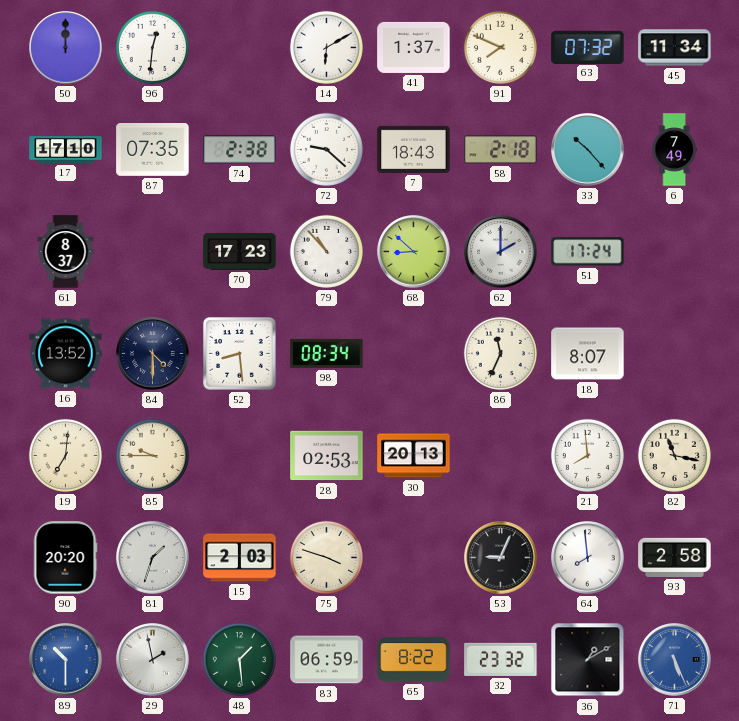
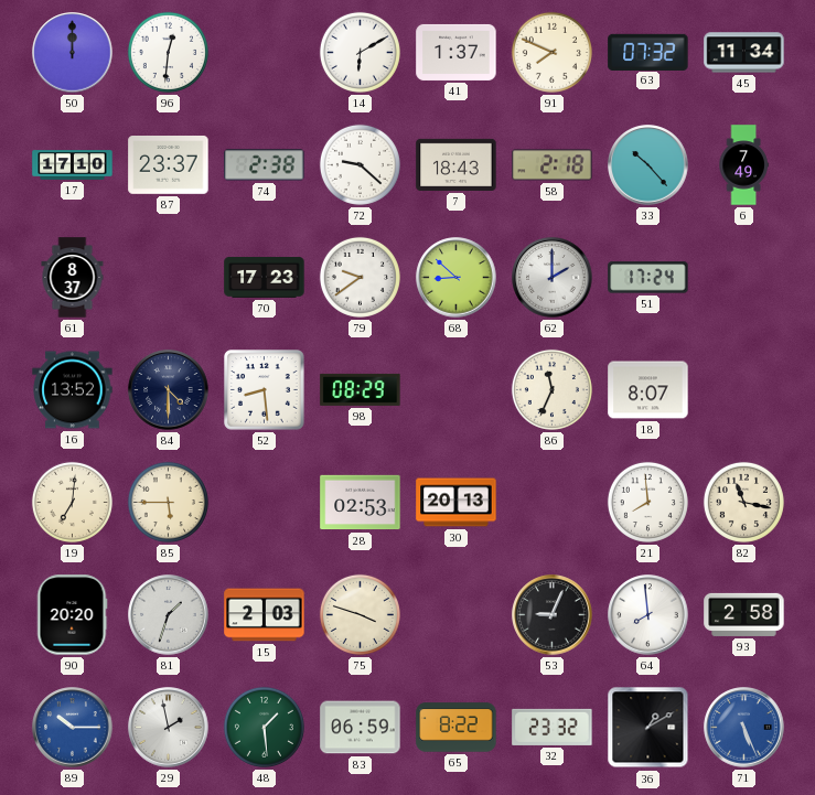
87: 07:35 -> 23:37
79: 10:53 -> 9:39
98: 08:34 -> 08:29
85: 9:45 -> 5:45
89: 10:30 -> 10:15
